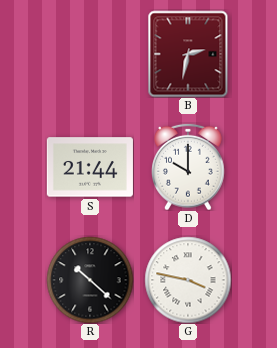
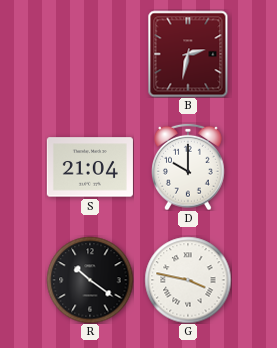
S: 21:44 -> 21:04
R: 10:22 -> 10:21
